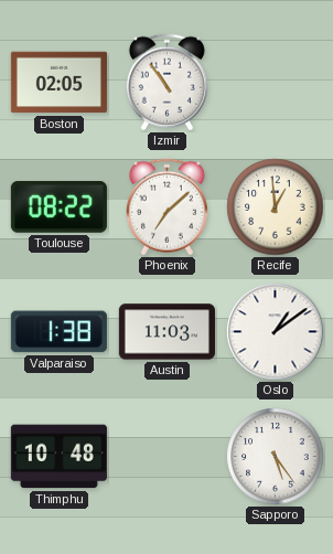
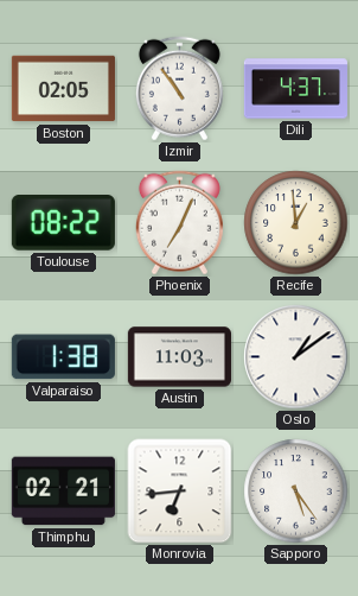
Dili: none -> 4:37
Phoenix: 7:08 -> 7:04
Thimphu: 10:48 -> 02:21
Monrovia: none -> 6:44
